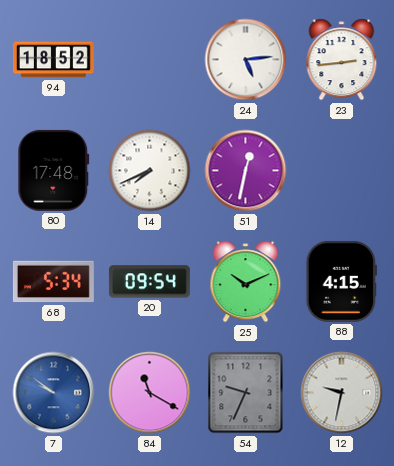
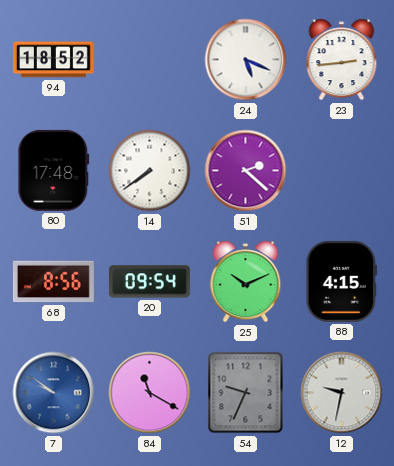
24: 5:14 -> 5:19
14: 7:41 -> 7:39
51: 12:32 -> 2:22
68: 5:34 -> 8:56
